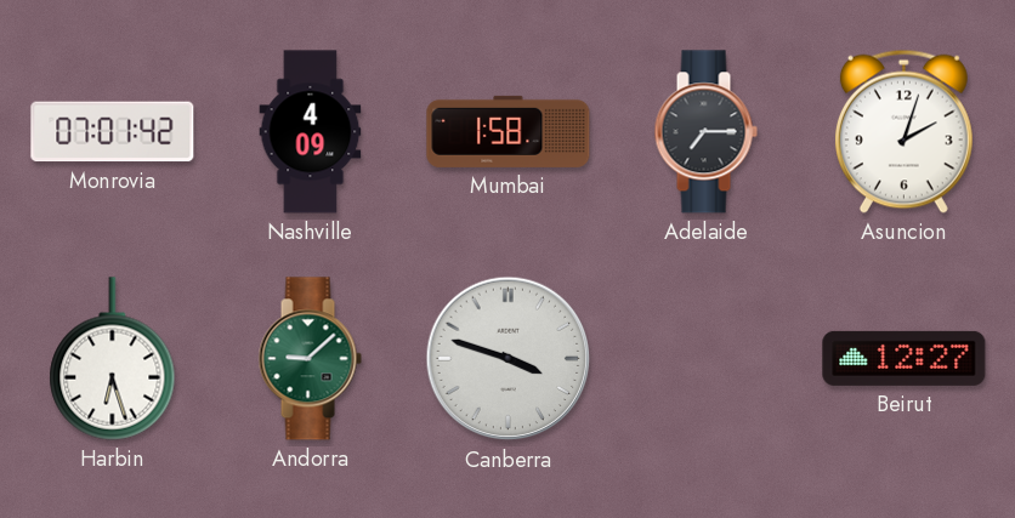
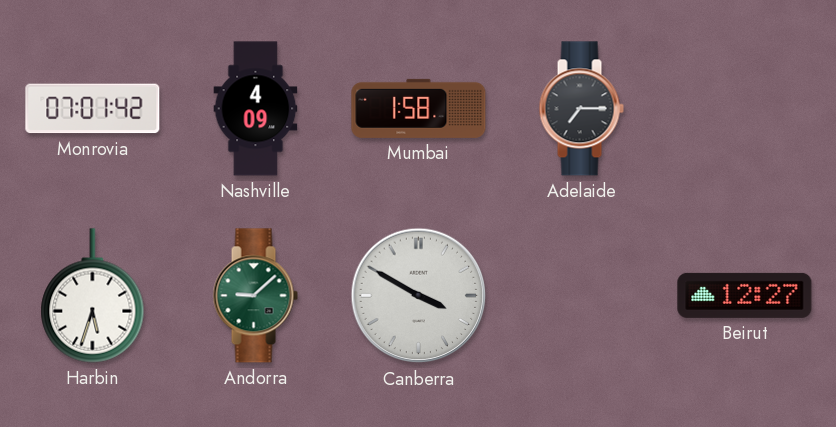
Asuncion: 2:03 -> none
Harbin: 6:27 -> 5:33
Canberra: 3:48 -> 3:50
